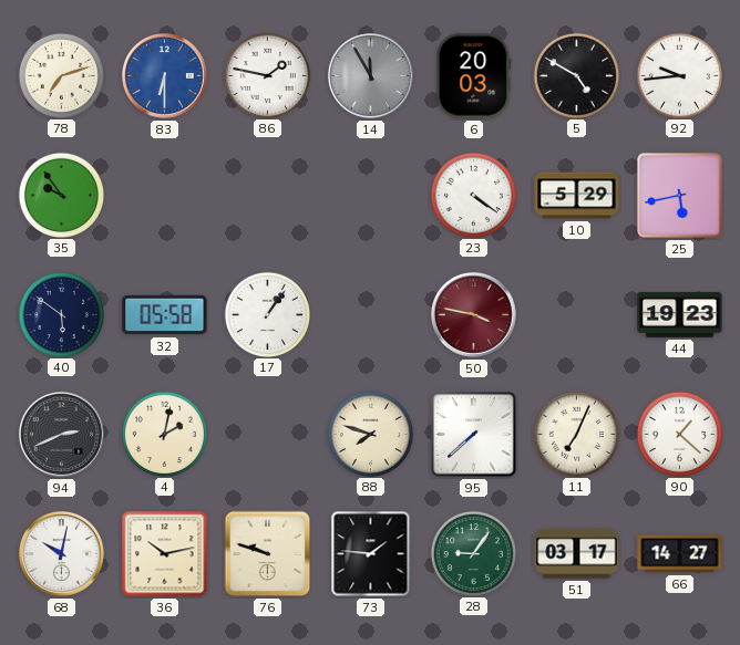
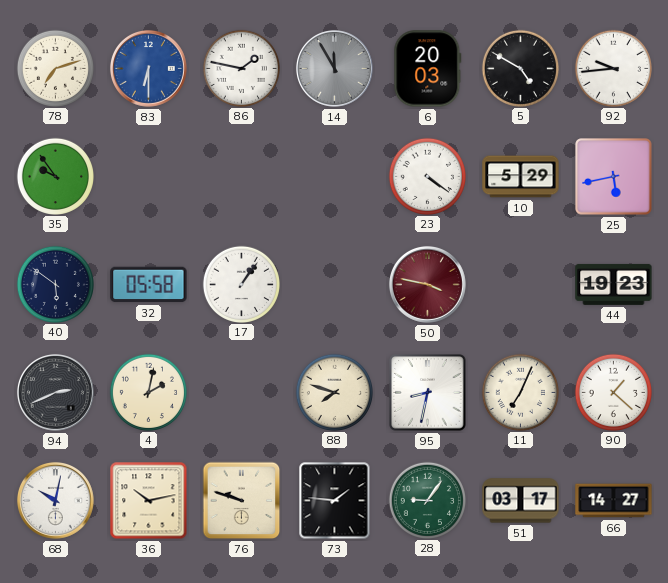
95: 7:38 -> 8:32
